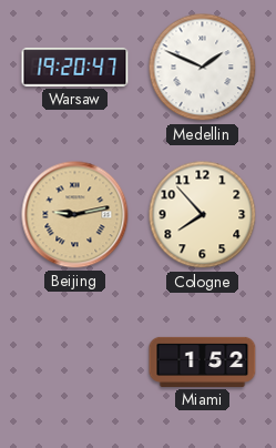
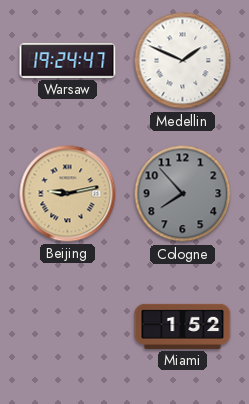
Warsaw: 19:20 -> 19:24
Cologne dial: cream -> grey
